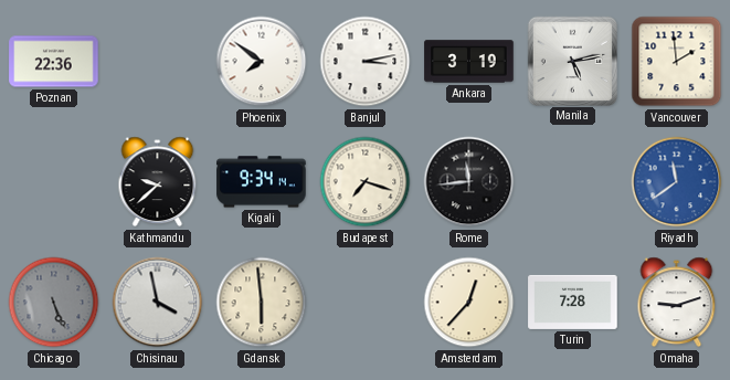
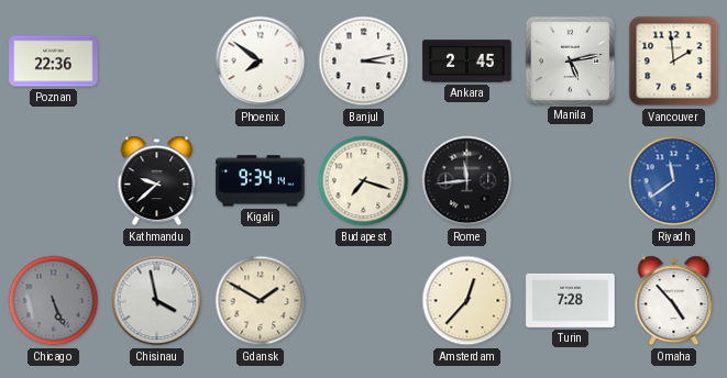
Ankara: 3:19 -> 2:45
Gdansk: 5:59 -> 1:50
Omaha: 9:12 -> 4:53
